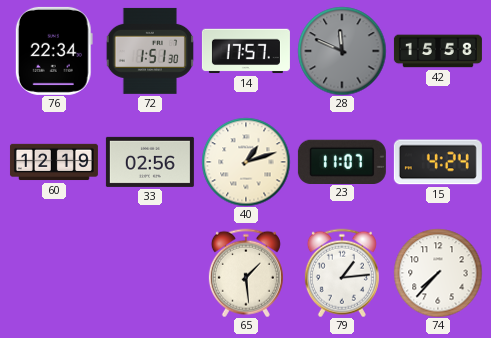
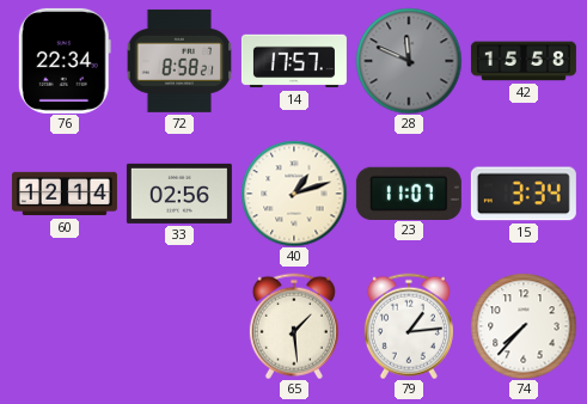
72: 1:51 -> 8:58
60: 12:19 -> 12:14
15: 4:24 -> 3:34
